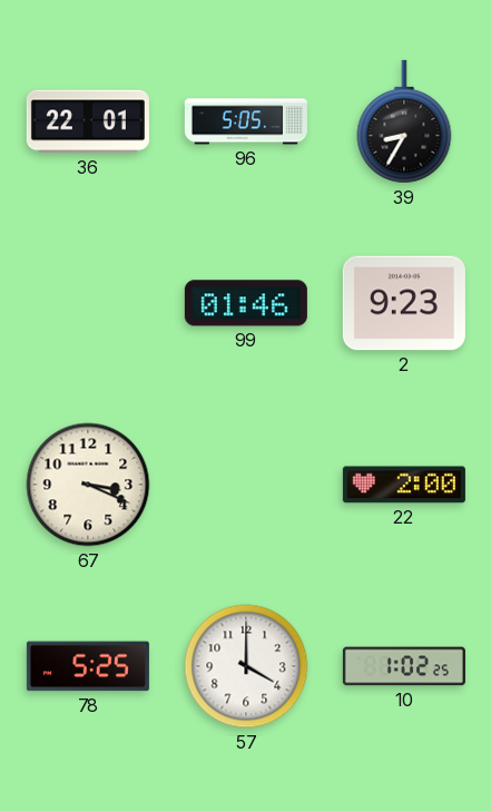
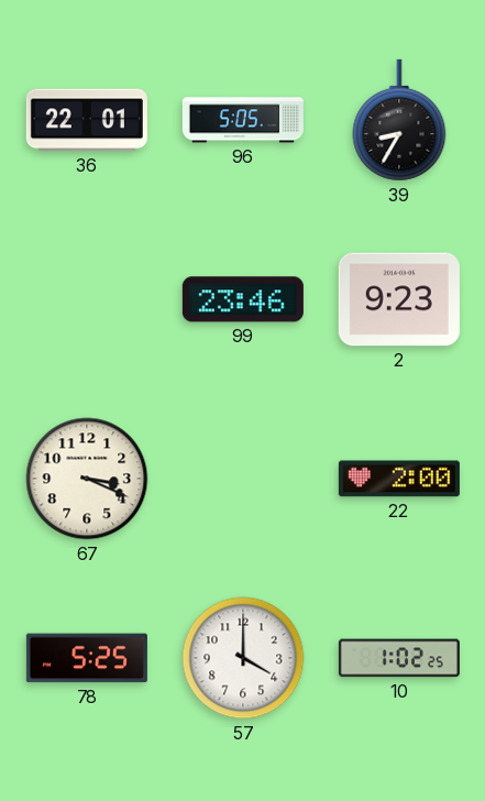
99: 01:46 -> 23:46
